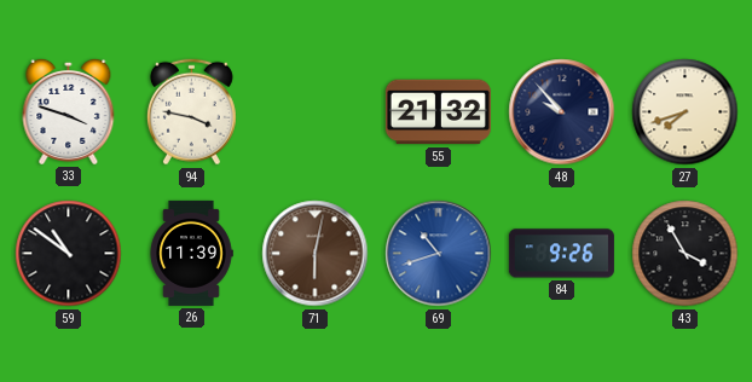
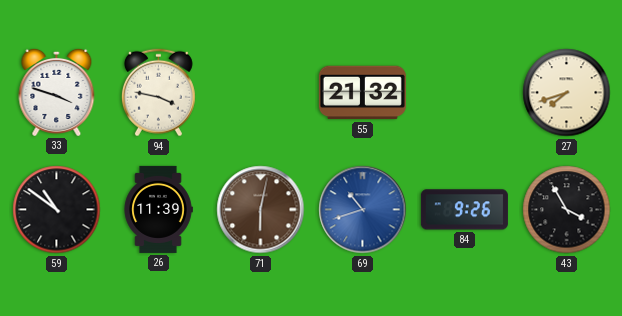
48: 9:53 -> none
